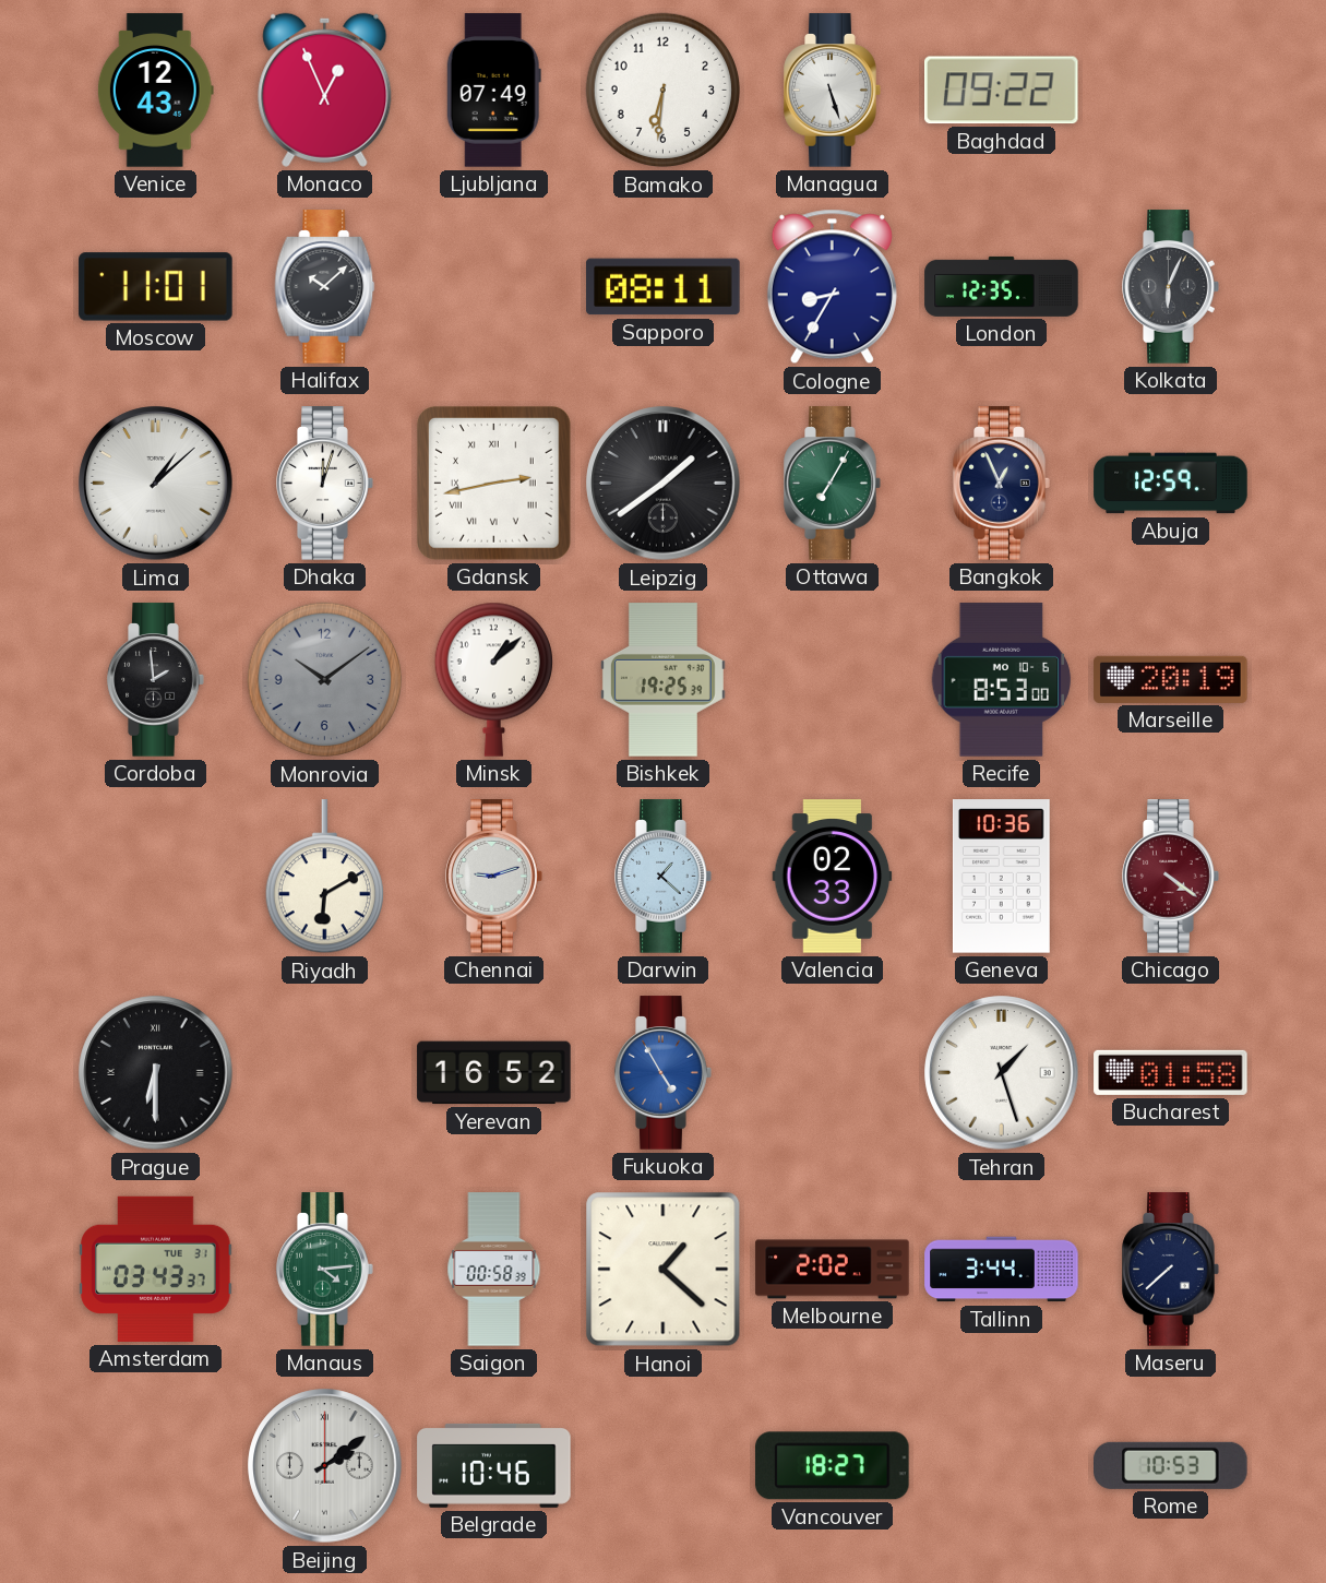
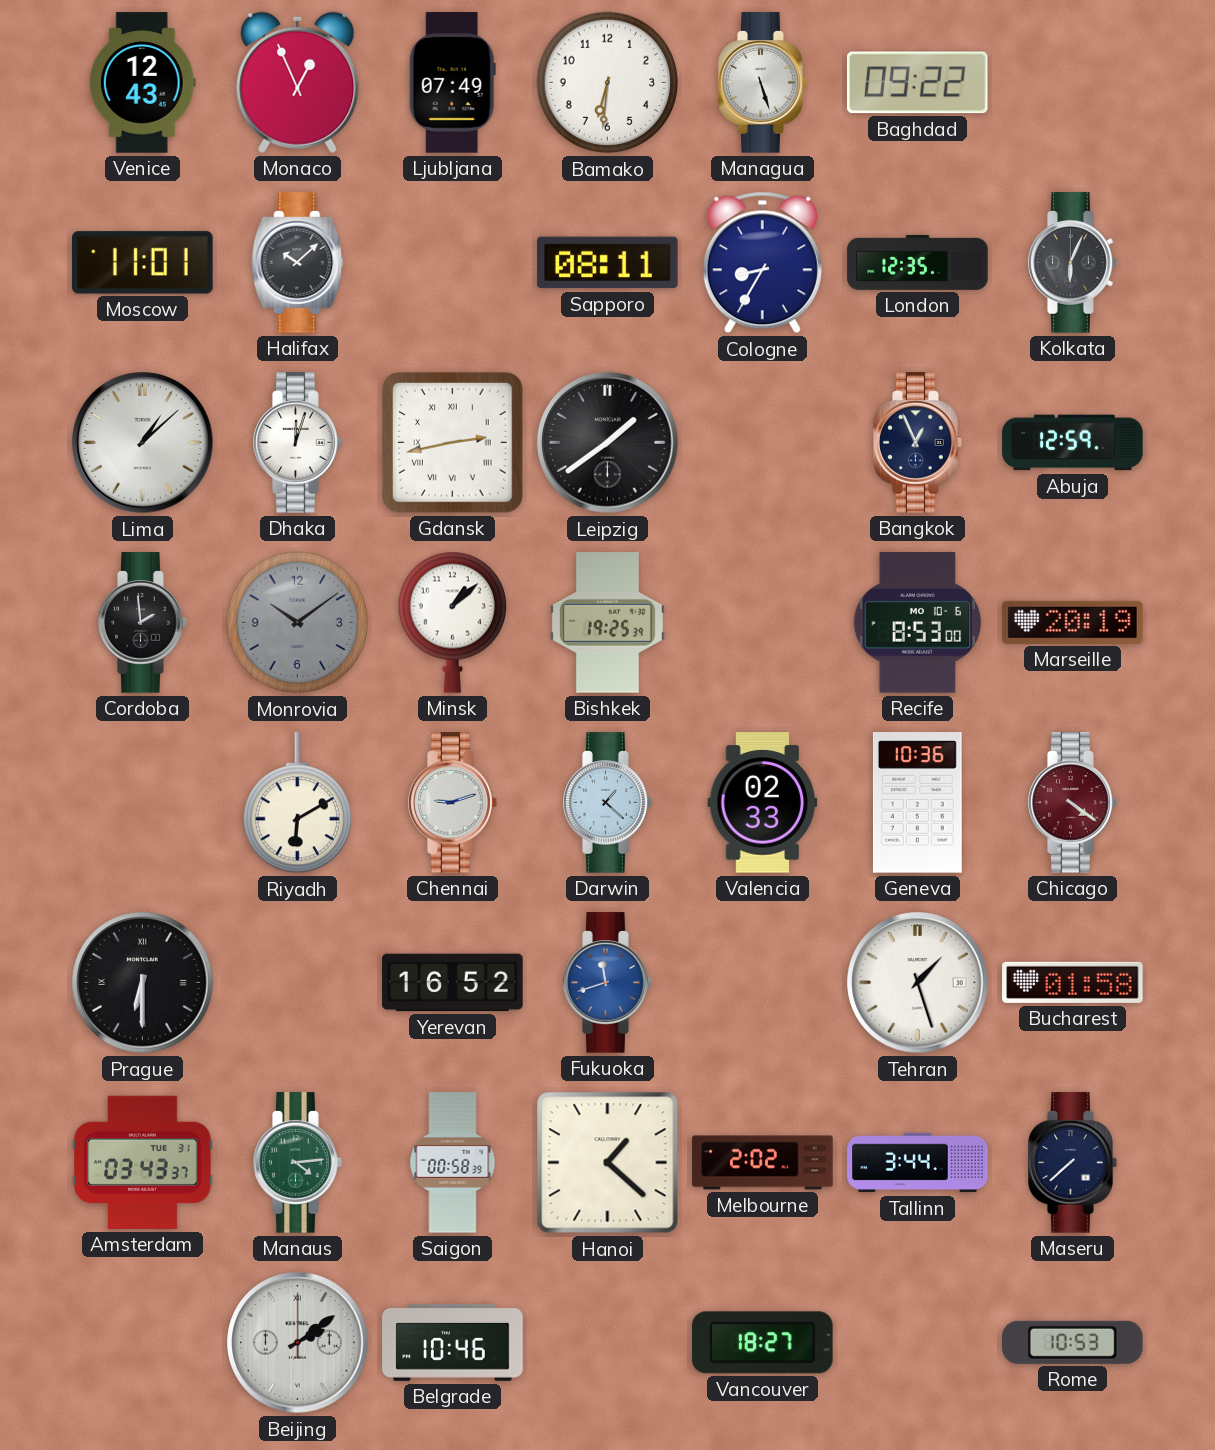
Ottawa: 7:05 -> none
Fukuoka: 4:55 -> 11:42
